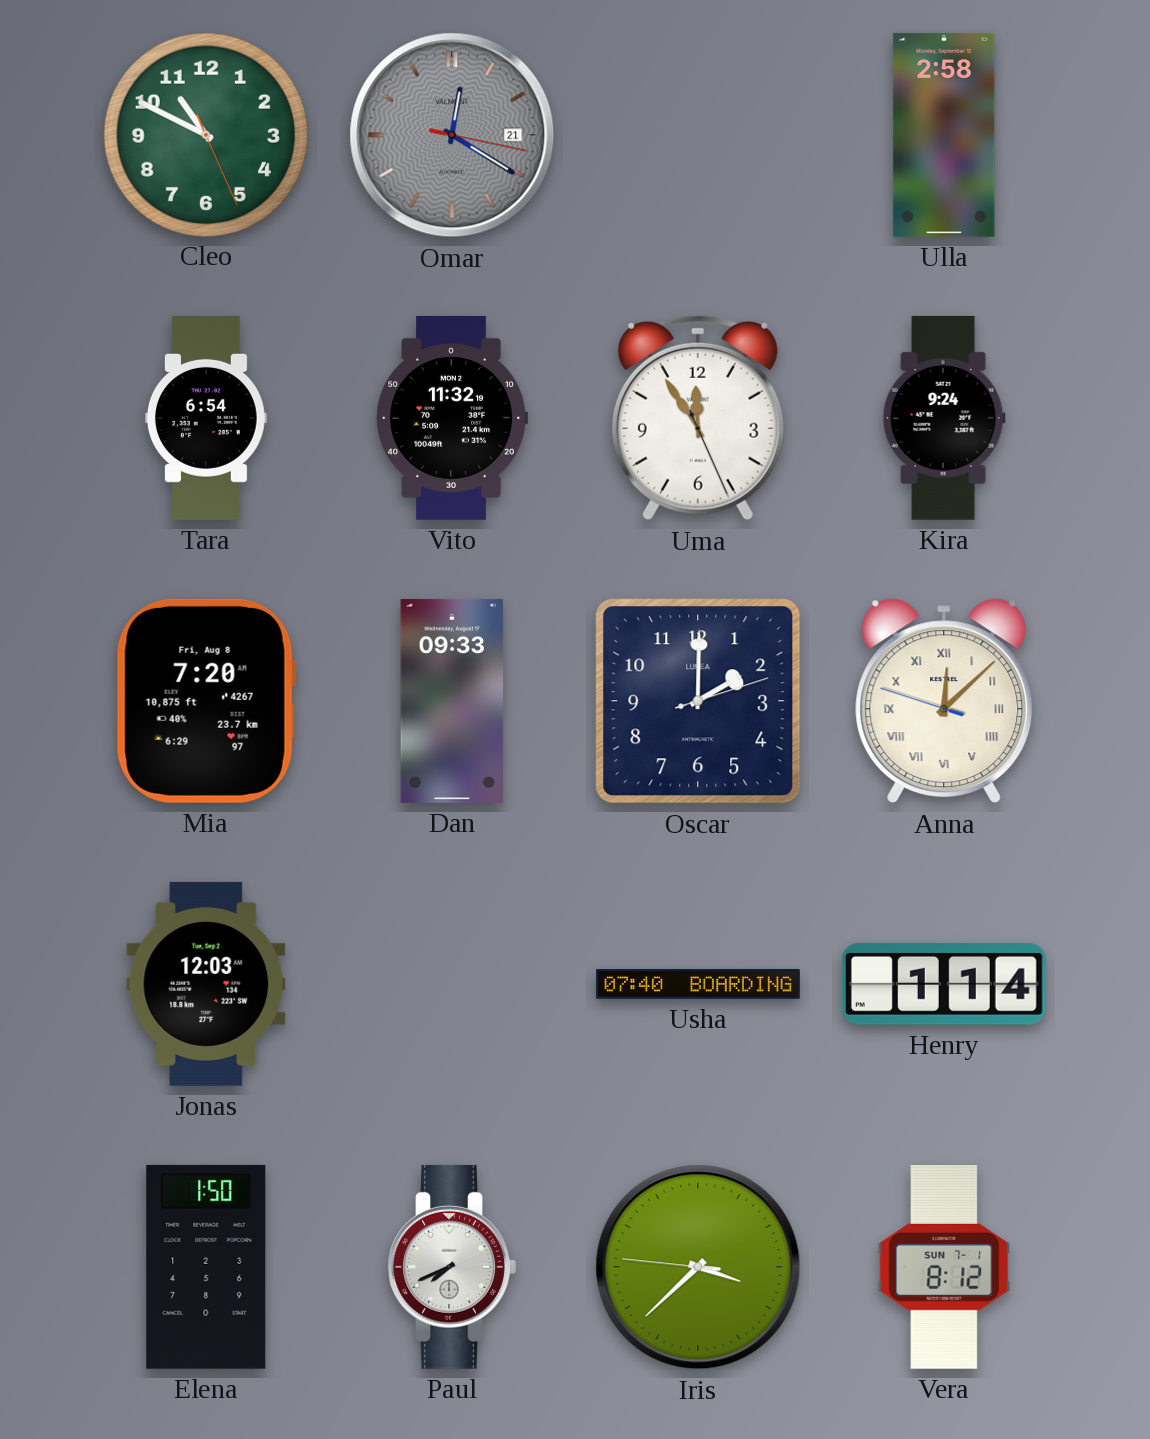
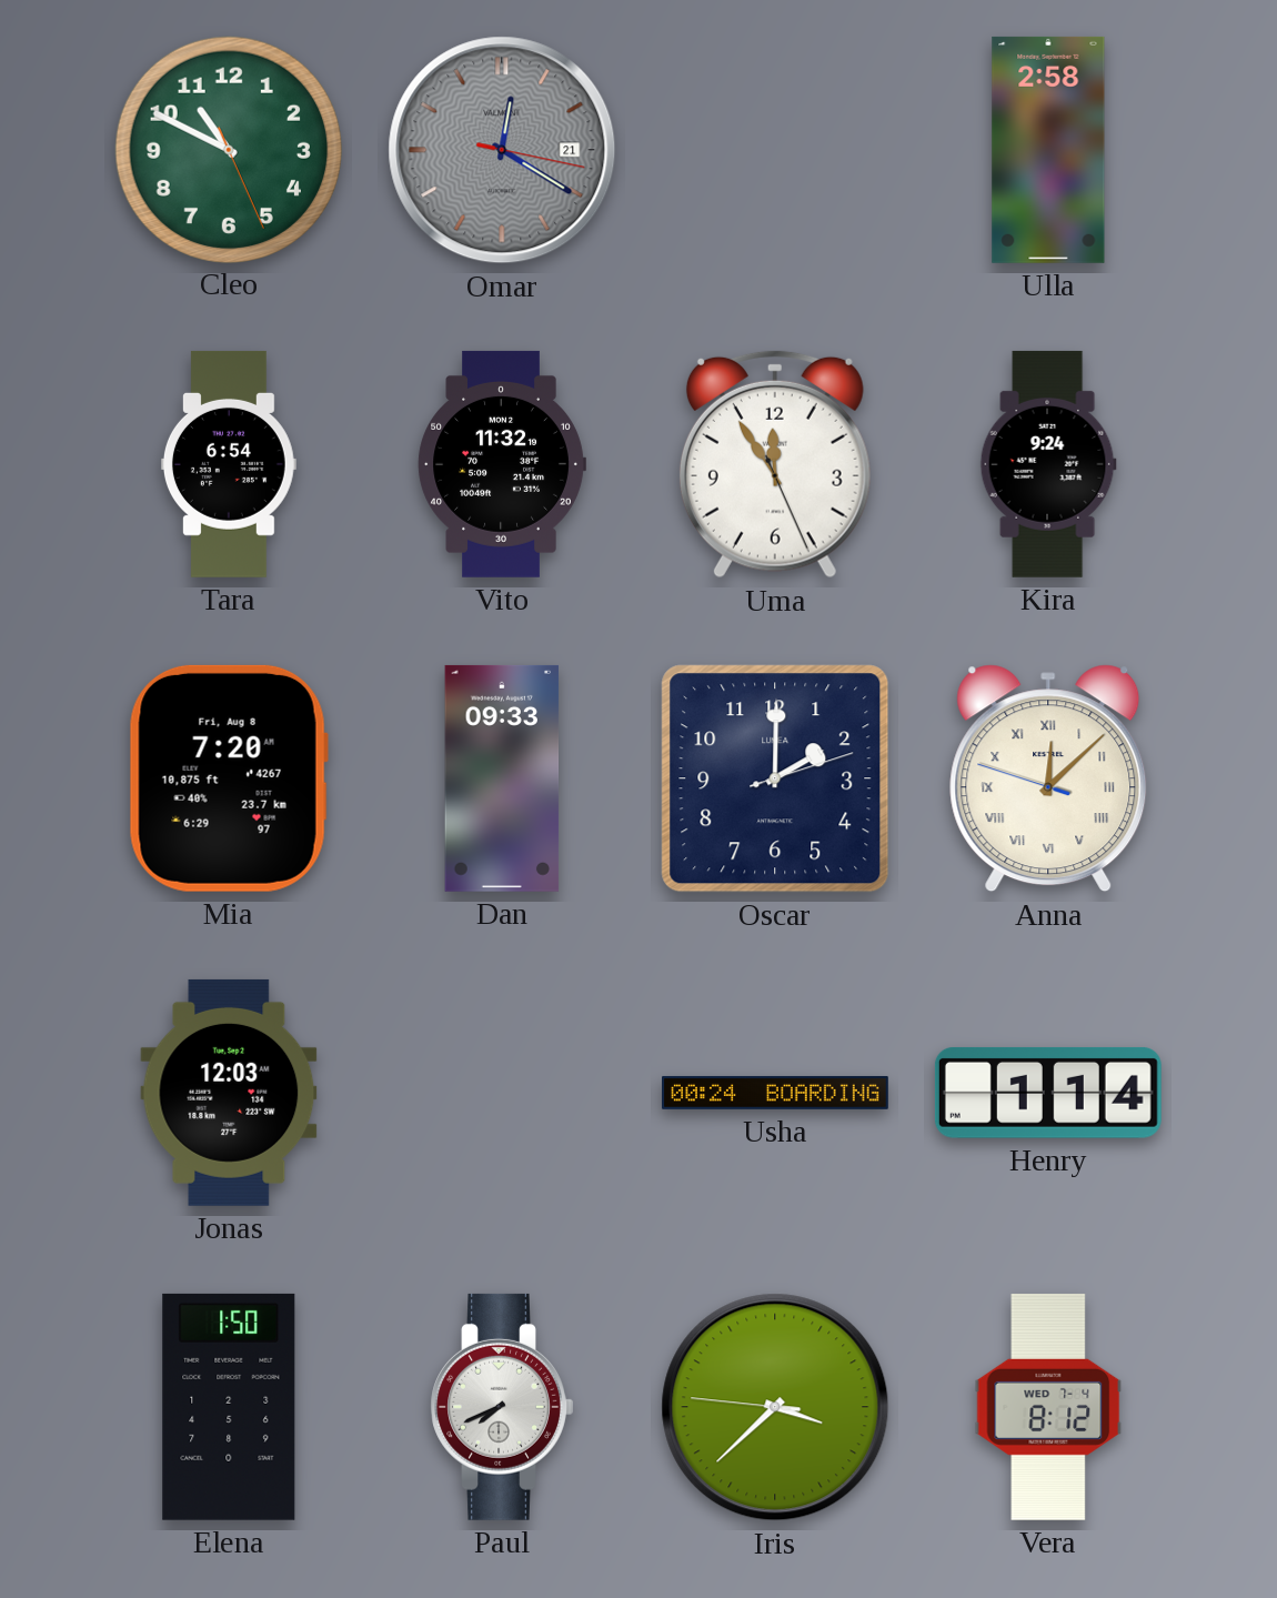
Usha: 07:40 -> 00:24
Vera date: SUN 7-1 -> WED 7-4
